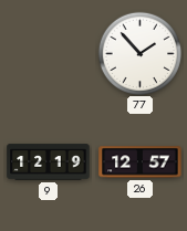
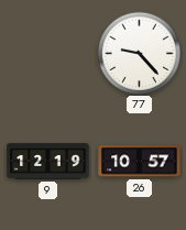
77: 1:53 -> 9:23
26: 12:57 -> 10:57
